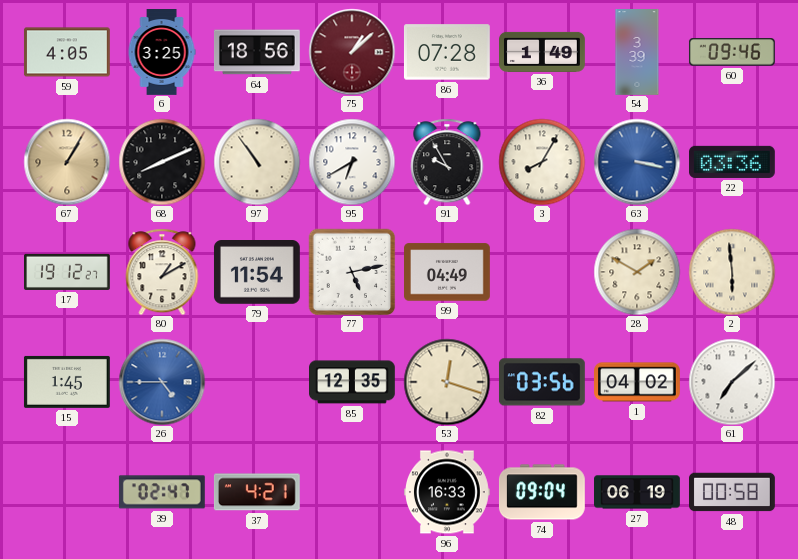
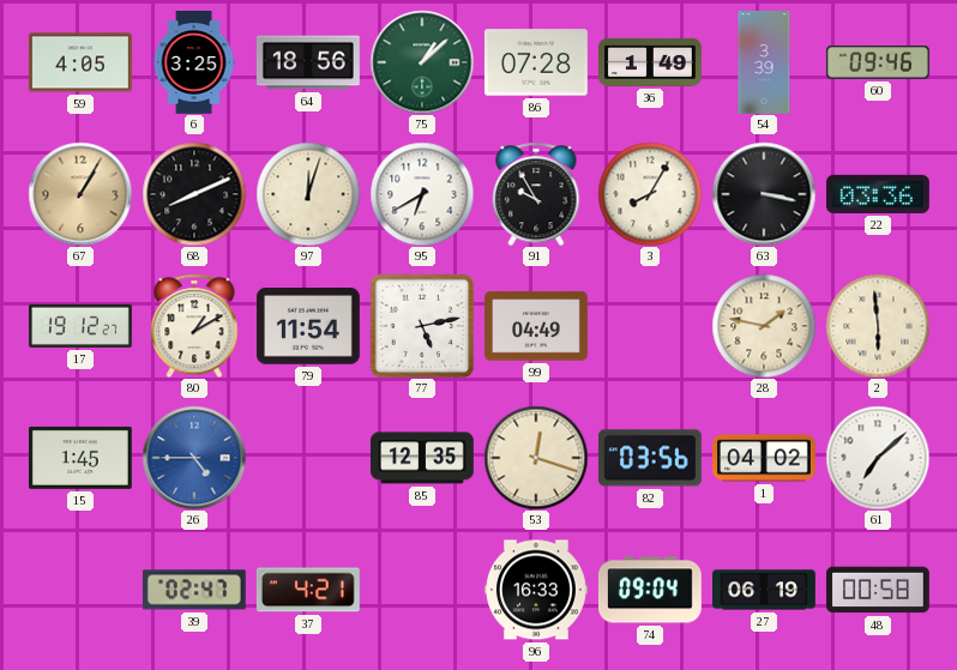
75 dial: burgundy -> green
97: 10:54 -> 12:03
63 dial: blue -> black
28: 1:50 -> 1:47
